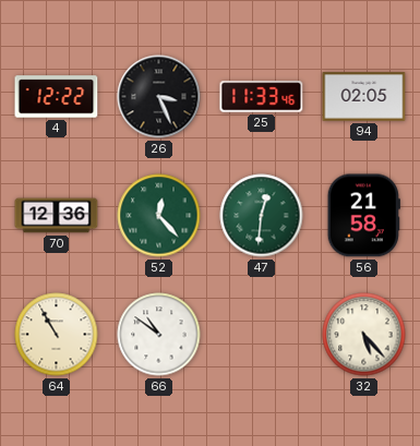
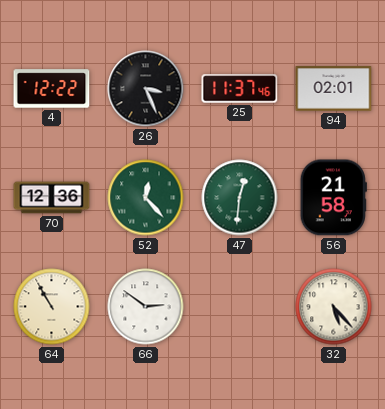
25: 11:33 -> 11:37
94: 02:05 -> 02:01
66: 10:51 -> 2:51
